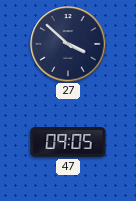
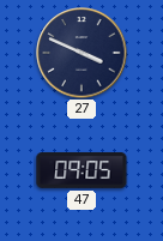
27: 3:52 -> 3:49
